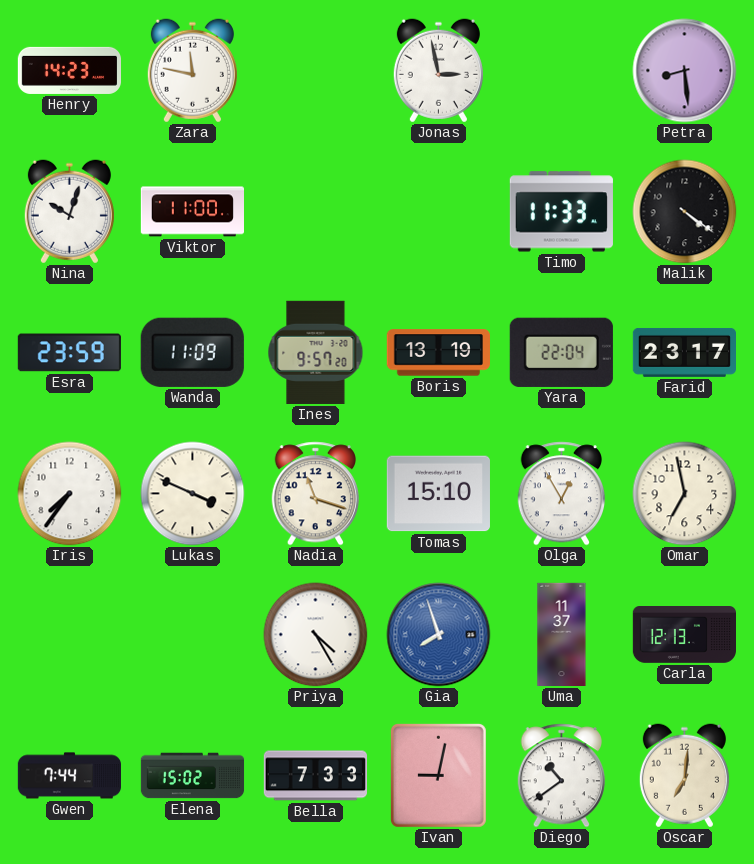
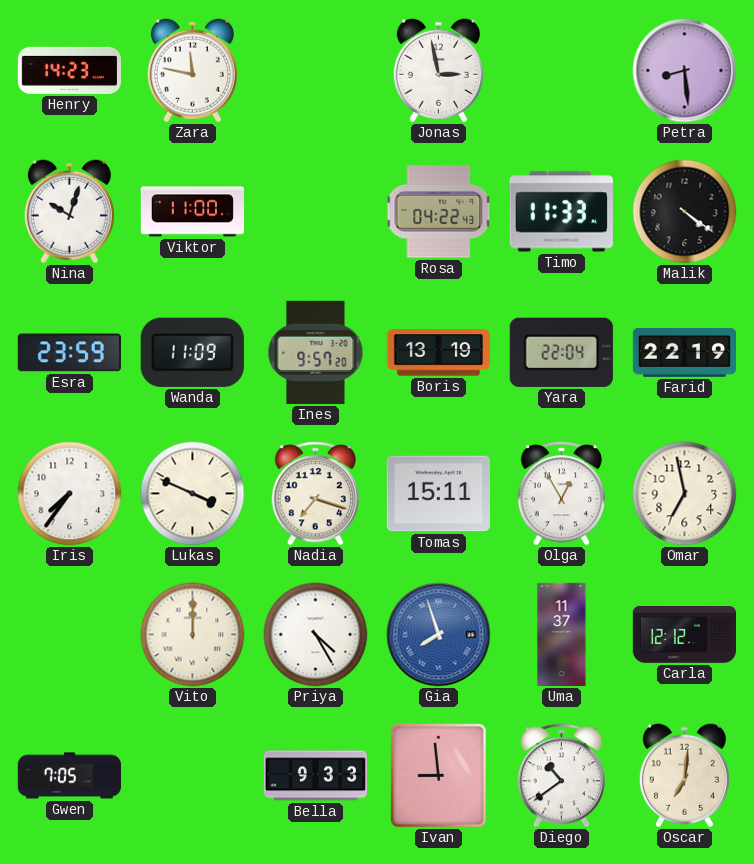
Rosa: none -> 04:22
Farid: 23:17 -> 22:19
Nadia: 11:18 -> 7:18
Tomas: 15:10 -> 15:11
Vito: none -> 12:00
Carla: 12:13 -> 12:12
Gwen: 7:44 -> 7:05
Elena: 15:02 -> none
Bella: 7:33 -> 9:33
Ivan: 9:02 -> 8:59
